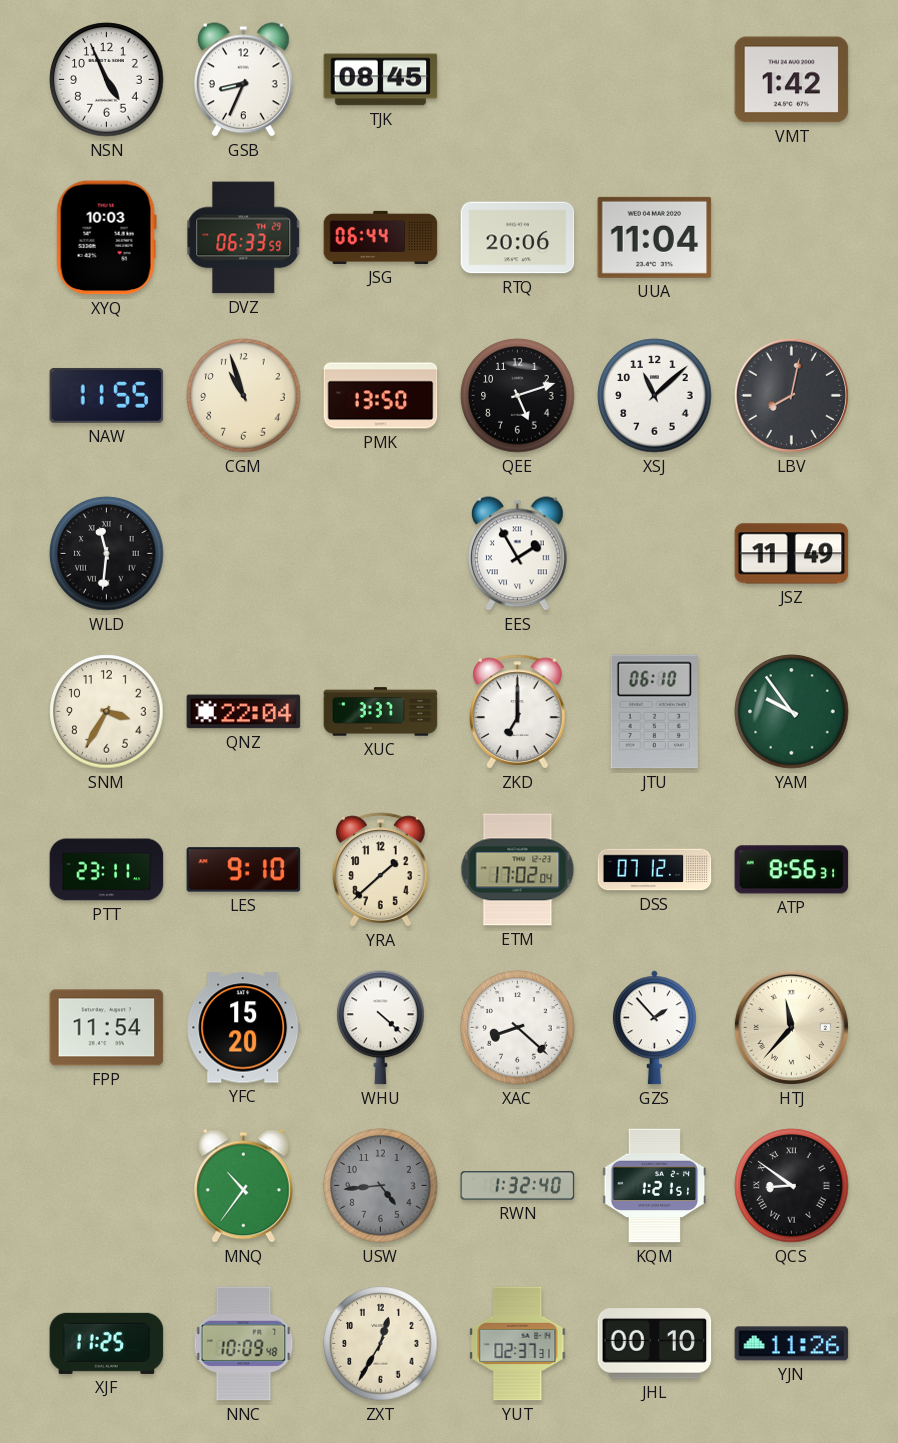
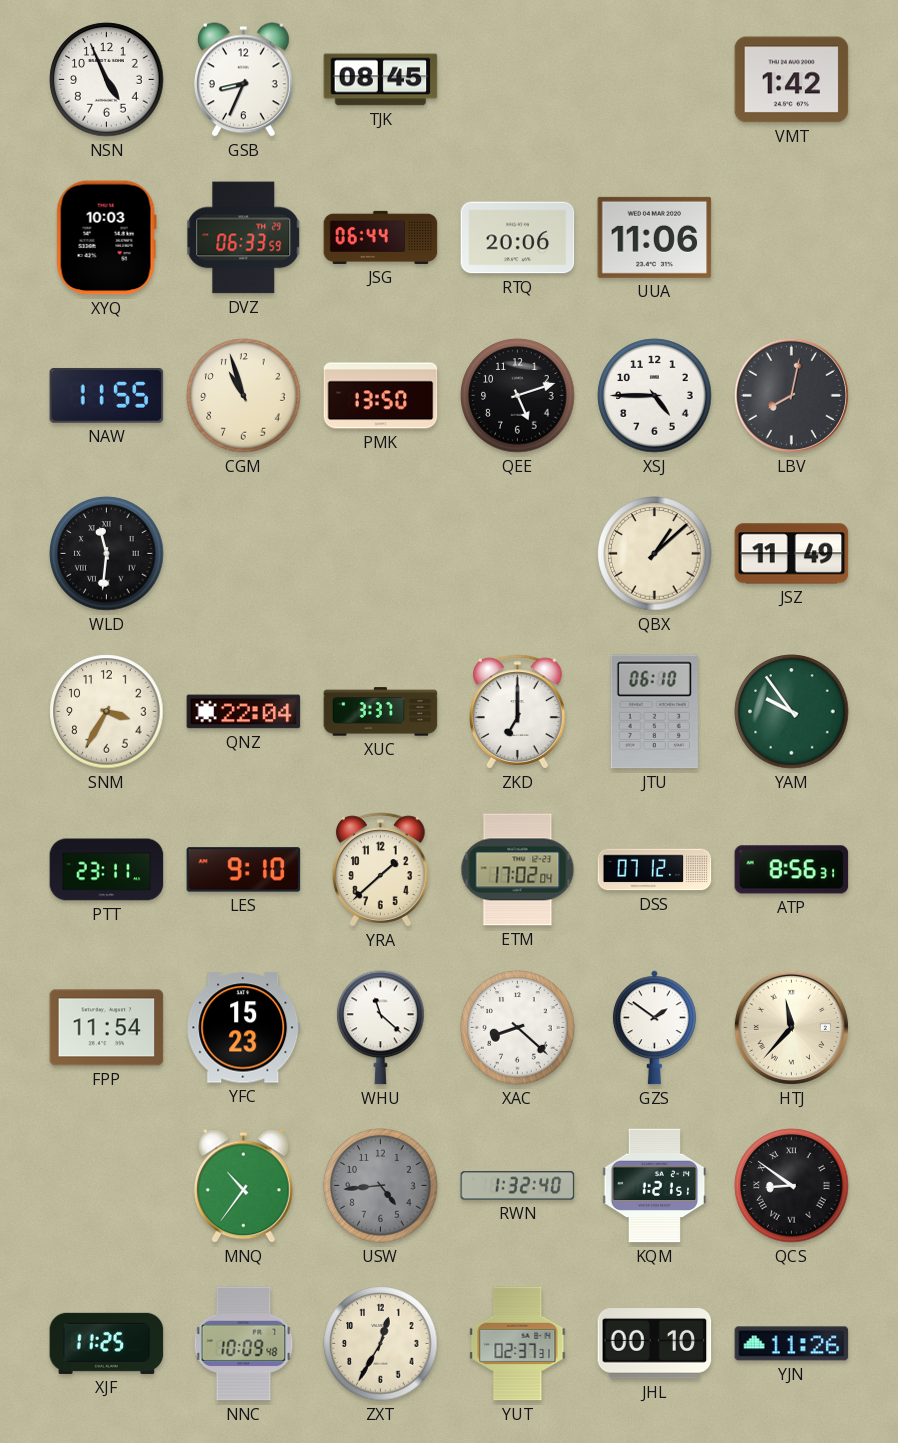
UUA: 11:04 -> 11:06
XSJ: 11:08 -> 4:45
EES: 1:55 -> none
QBX: none -> 1:08
YFC: 15:20 -> 15:23
WHU: 4:22 -> 11:22
GZS: 1:53 -> 1:51
